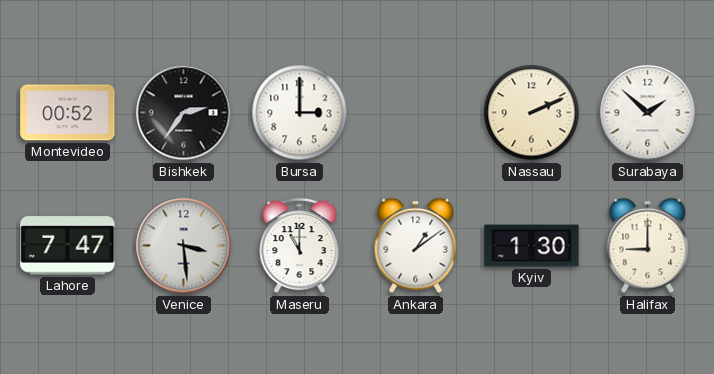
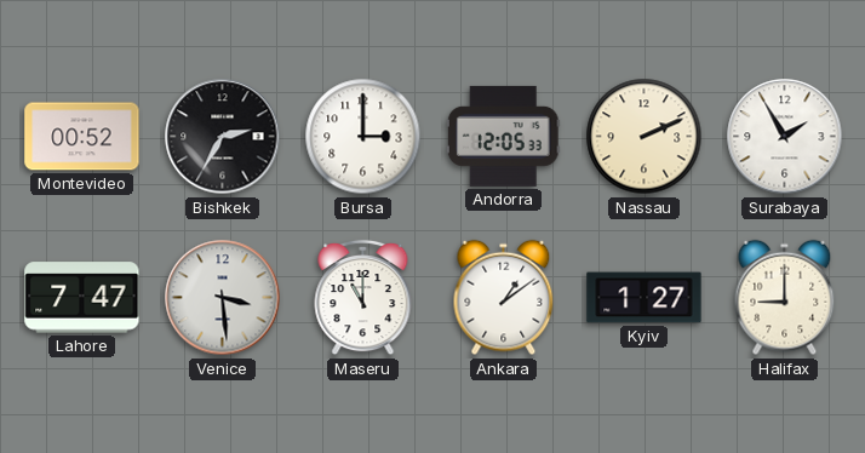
Bishkek: 2:36 -> 2:35
Andorra: none -> 12:05
Surabaya: 1:52 -> 1:55
Kyiv: 1:30 -> 1:27
